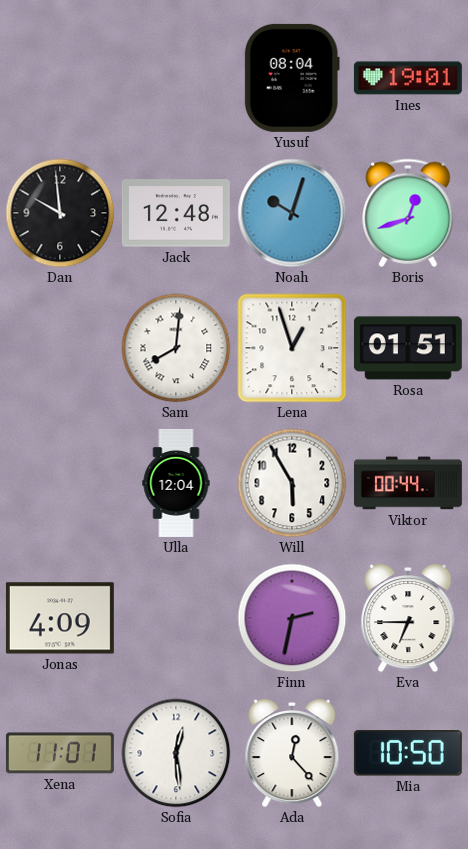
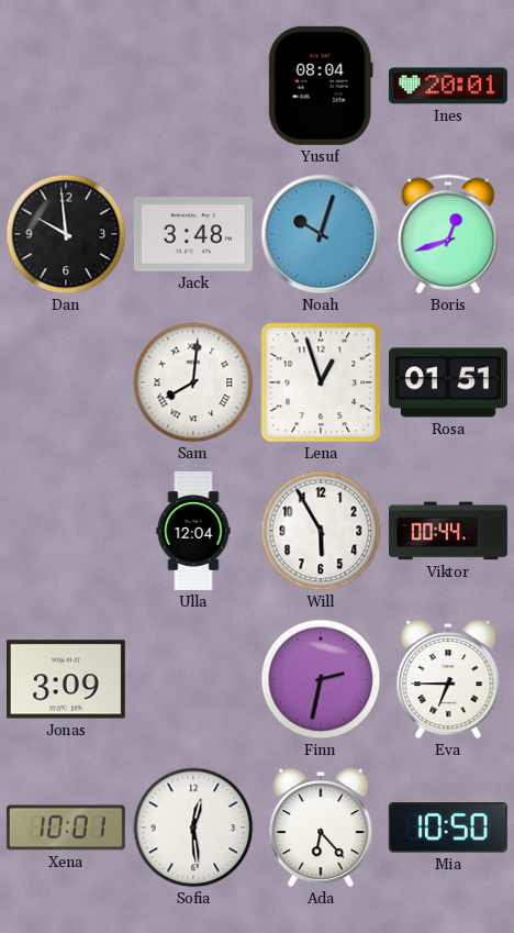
Ines: 19:01 -> 20:01
Jack: 12:48 -> 3:48
Jonas: 4:09 -> 3:09
Xena: 11:01 -> 10:01
Ada: 12:23 -> 6:23
